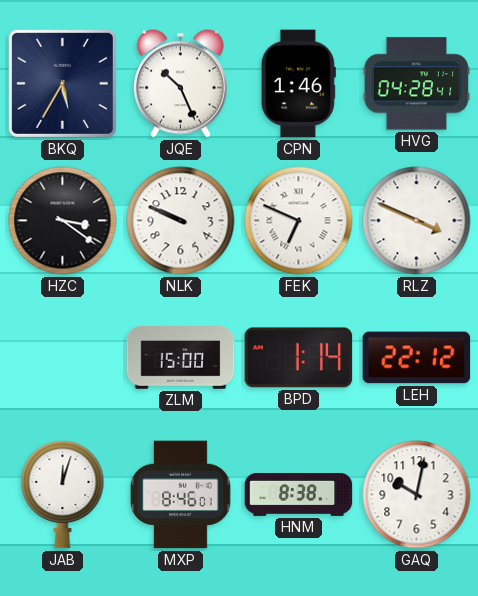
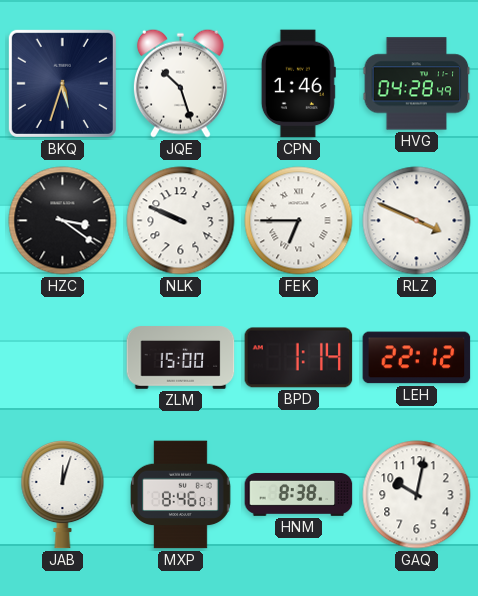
BKQ: 5:35 -> 5:33
JQE: 10:26 -> 10:27
HVG: 04:28:41 -> 04:28:49
FEK: 6:49 -> 6:45
